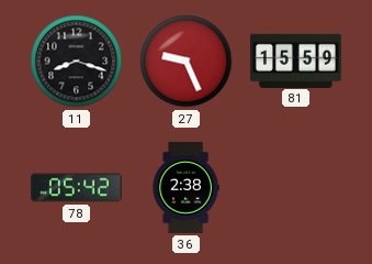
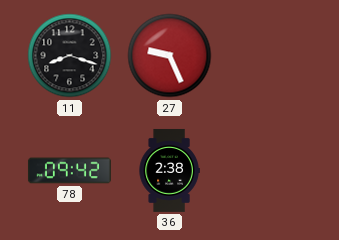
81: 15:59 -> none
78: 05:42 -> 09:42
